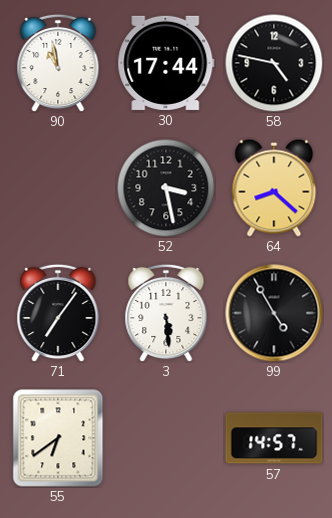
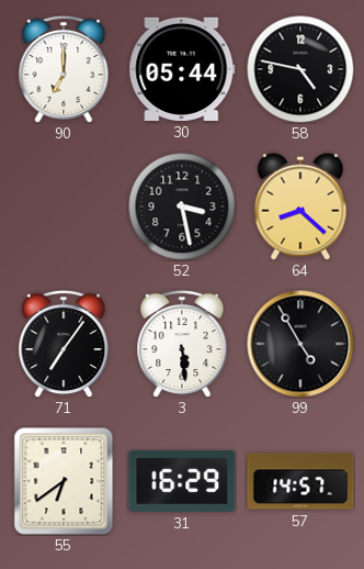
90: 10:58 -> 7:00
30: 17:44 -> 05:44
31: none -> 16:29
